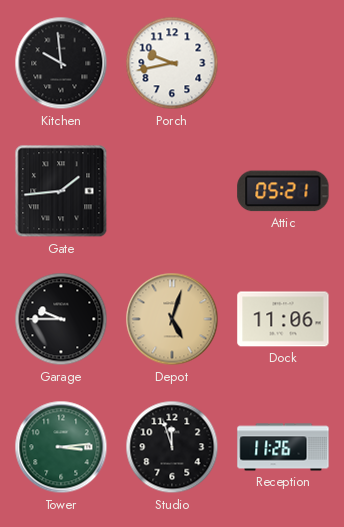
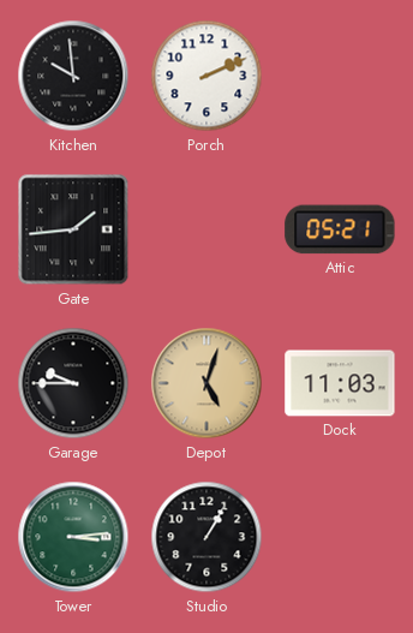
Porch: 9:43 -> 2:11
Dock: 11:06 -> 11:03
Studio: 11:57 -> 1:05
Reception: 11:26 -> none
